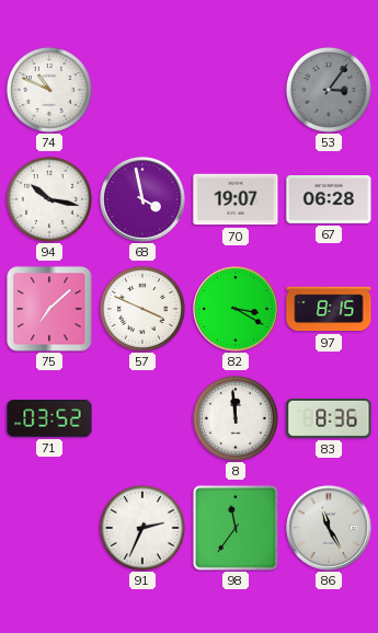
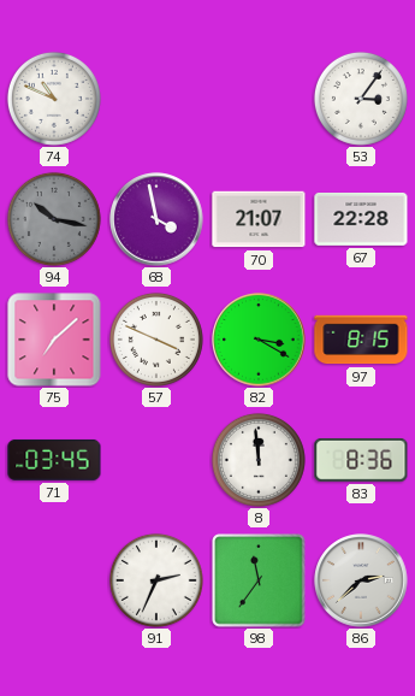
53 dial: grey -> white
94 dial: white -> grey
70: 19:07 -> 21:07
67: 06:28 -> 22:28
71: 03:52 -> 03:45
86: 11:25 -> 2:38
